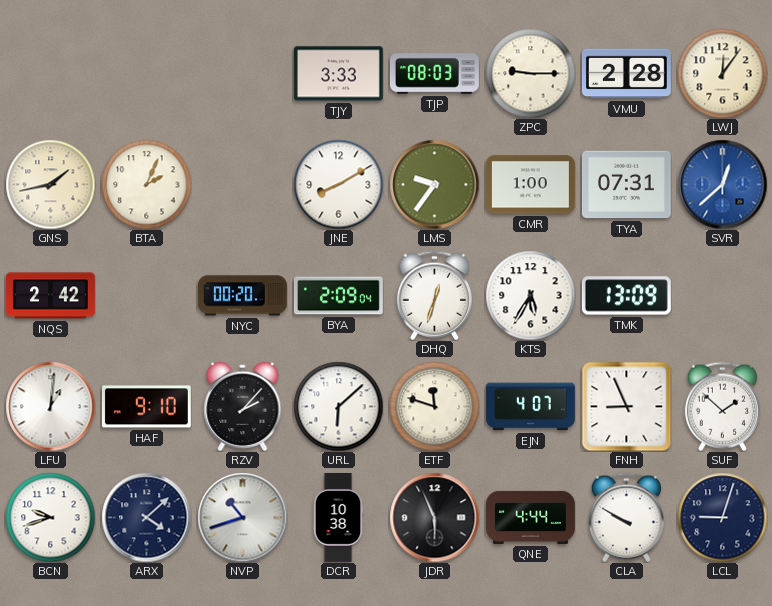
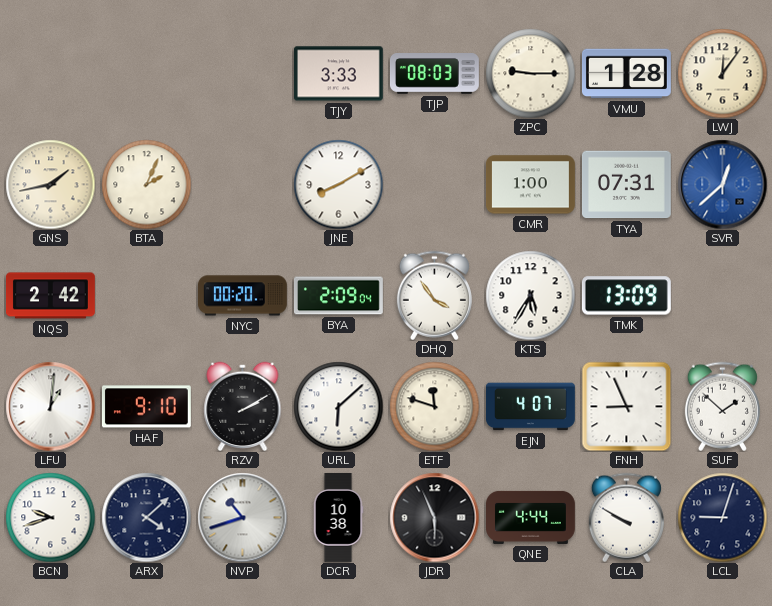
VMU: 2:28 -> 1:28
LMS: 9:36 -> none
DHQ: 12:33 -> 3:54
RZV: 2:07 -> 2:10
